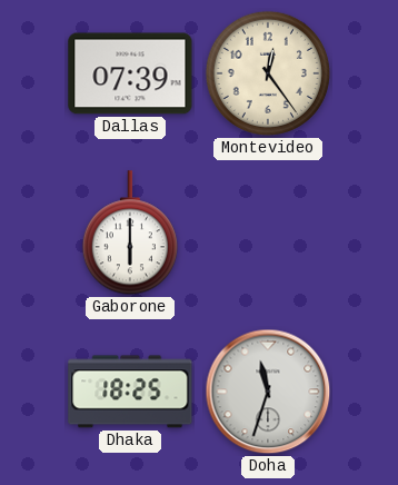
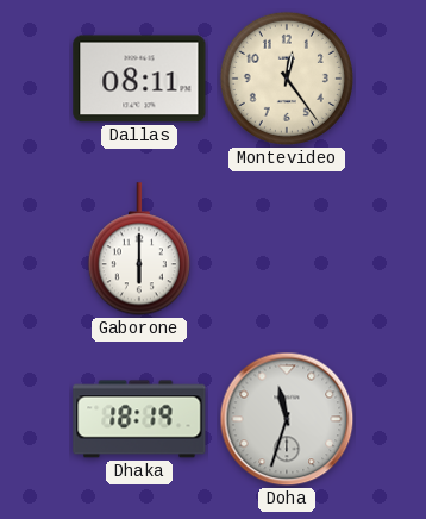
Dallas: 07:39 -> 08:11
Dhaka: 18:25 -> 18:19
